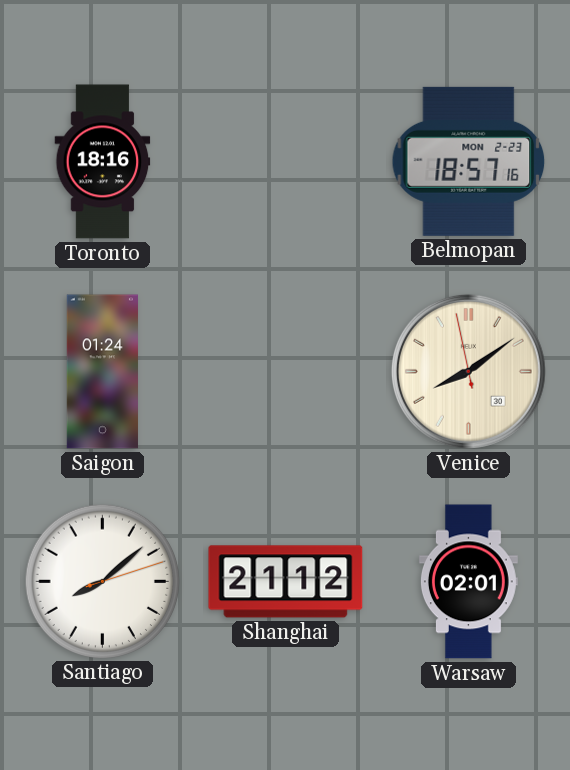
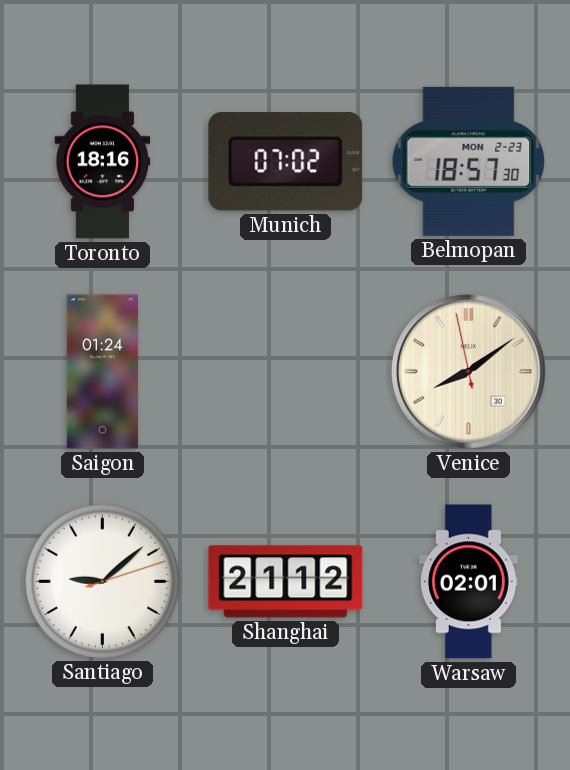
Munich: none -> 07:02
Belmopan: 18:57:16 -> 18:57:30
Santiago: 8:08 -> 9:08
